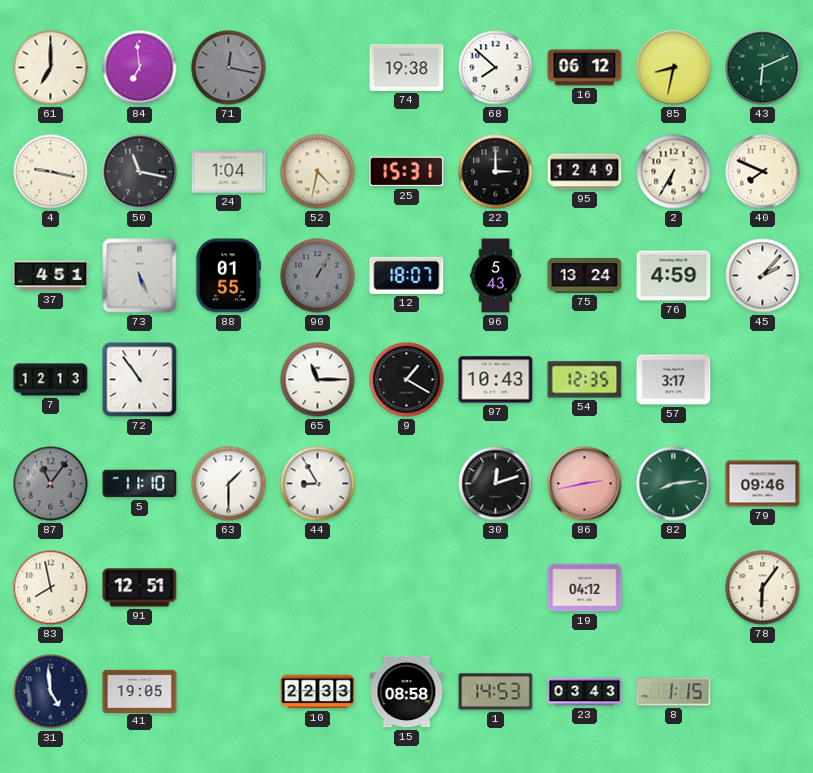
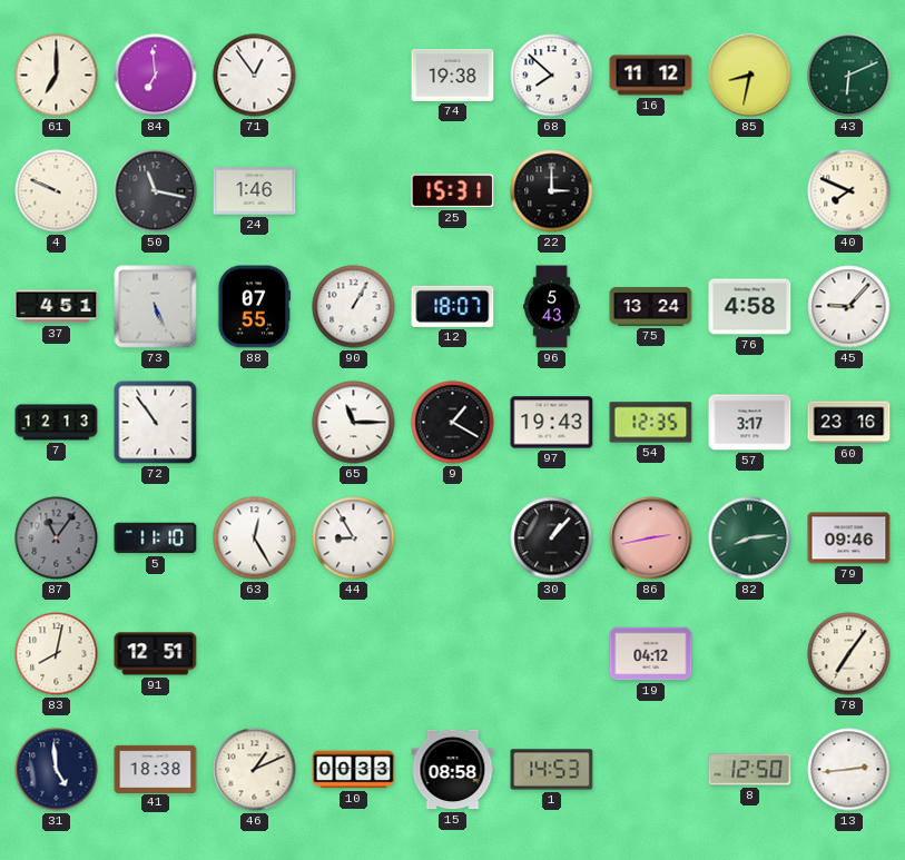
71: 12:17 -> 12:54
71 dial: grey -> white
16: 06:12 -> 11:12
4: 9:17 -> 9:49
24: 1:04 -> 1:46
52: 4:32 -> none
95: 12:49 -> none
2: 6:35 -> none
88: 01:55 -> 07:55
90 dial: grey -> white
76: 4:59 -> 4:58
45: 2:07 -> 9:07
97: 10:43 -> 19:43
60: none -> 23:16
63: 1:30 -> 12:25
30: 12:12 -> 1:07
83: 7:58 -> 8:02
78: 6:06 -> 7:06
41: 19:05 -> 18:38
46: none -> 1:11
10: 22:33 -> 00:33
23: 03:43 -> none
8: 1:15 -> 12:50
13: none -> 2:44
